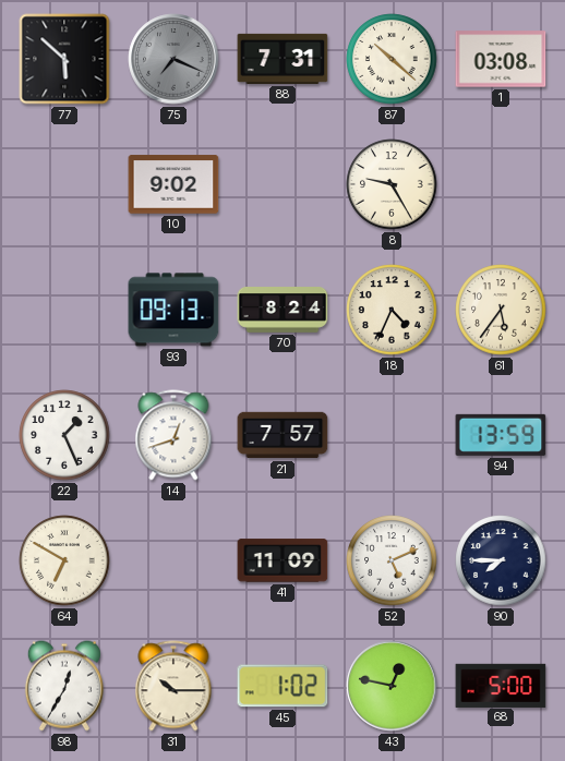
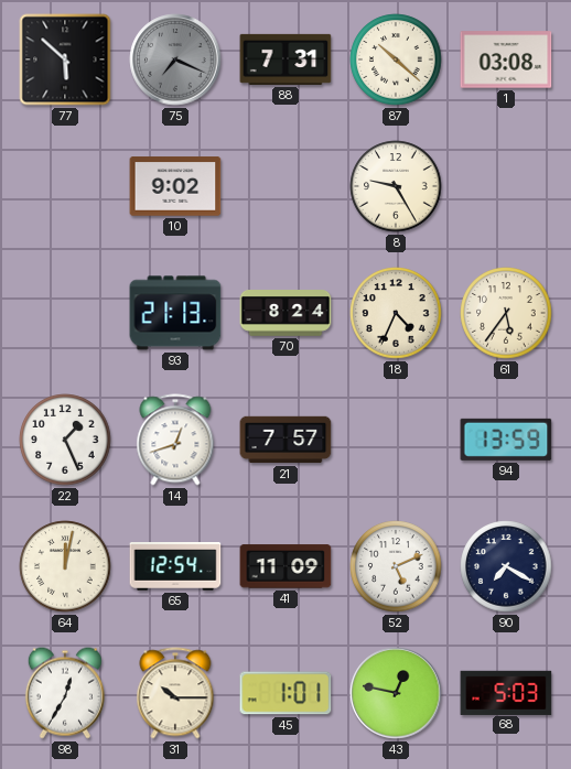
93: 09:13 -> 21:13
64: 6:50 -> 12:02
65: none -> 12:54
90: 7:45 -> 7:20
45: 1:02 -> 1:01
68: 5:00 -> 5:03
